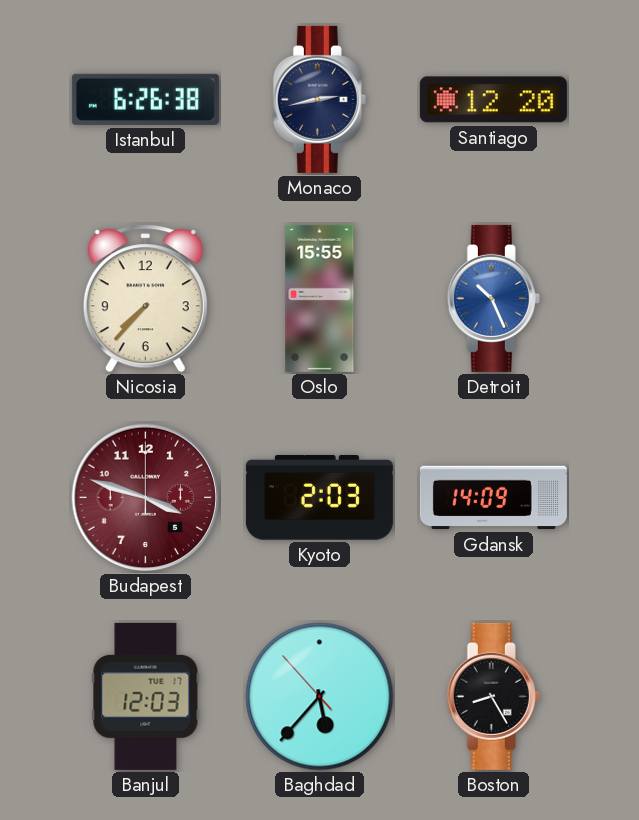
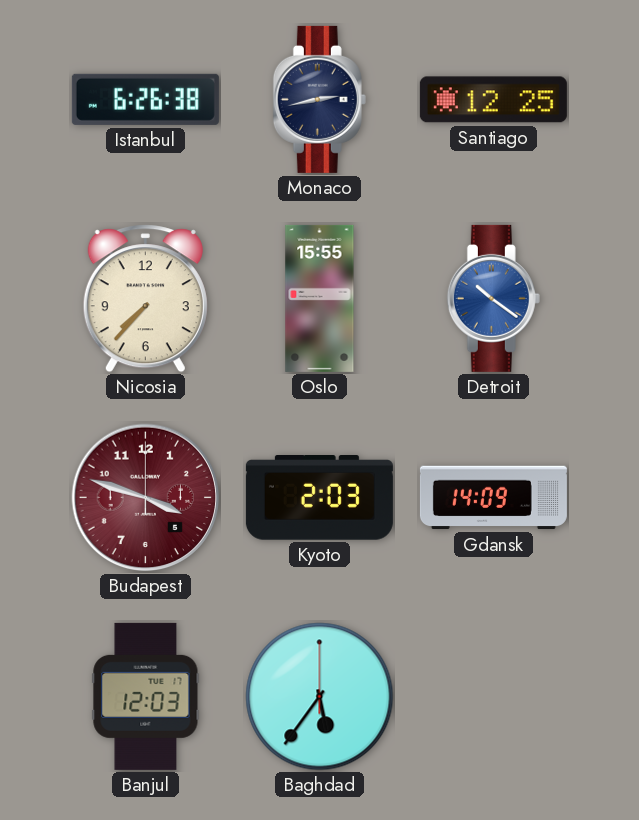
Santiago: 12:20 -> 12:25
Detroit: 10:26 -> 10:21
Baghdad: 5:36:53 -> 5:36:00
Boston: 8:25 -> none
